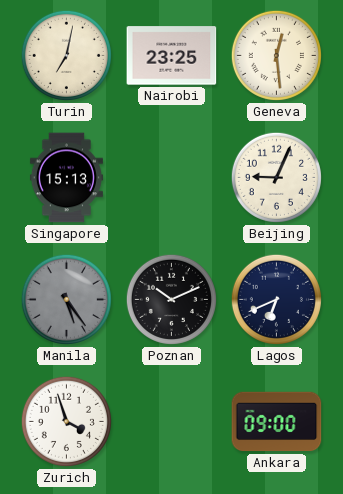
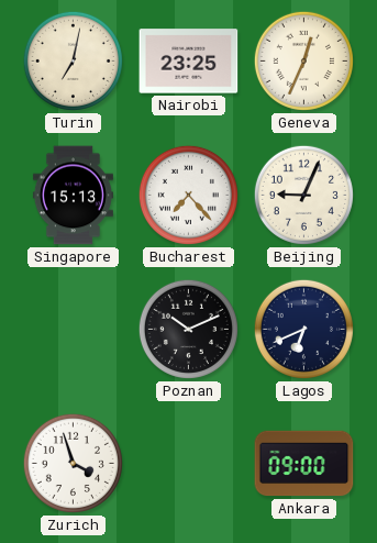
Geneva: 12:29 -> 12:34
Bucharest: none -> 7:23
Manila: 5:24 -> none
